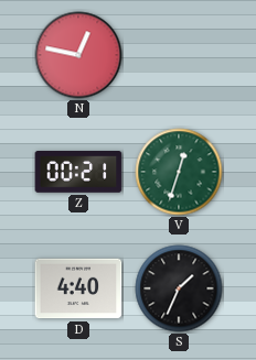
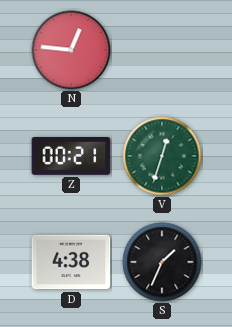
N: 12:47 -> 12:46
D: 4:40 -> 4:38
